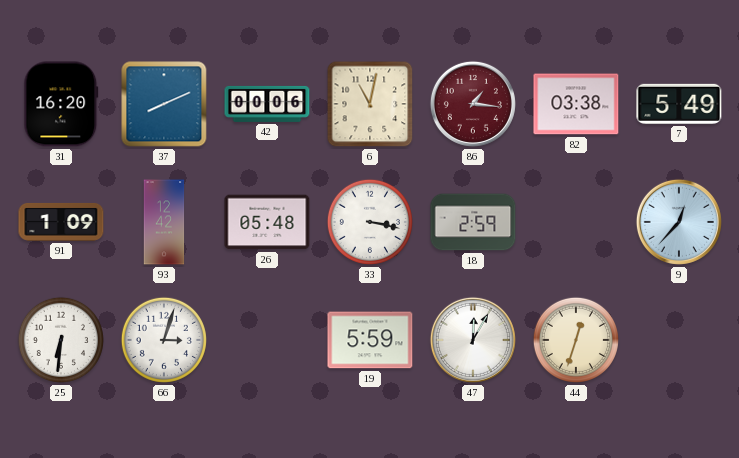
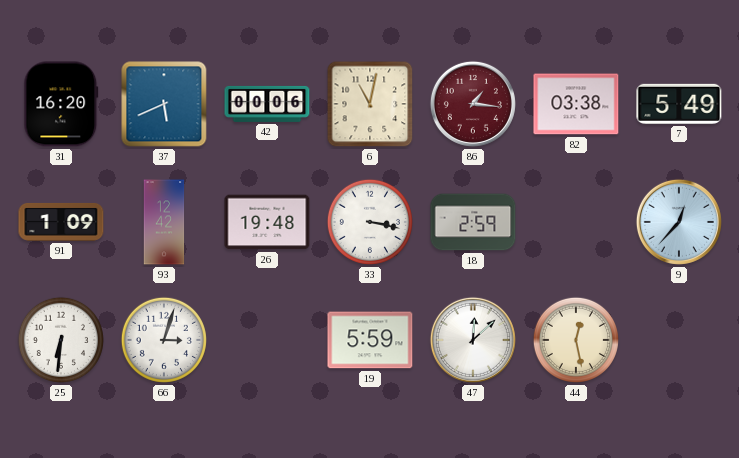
37: 8:11 -> 5:41
26: 05:48 -> 19:48
47: 12:05 -> 12:08
44: 12:33 -> 12:28
